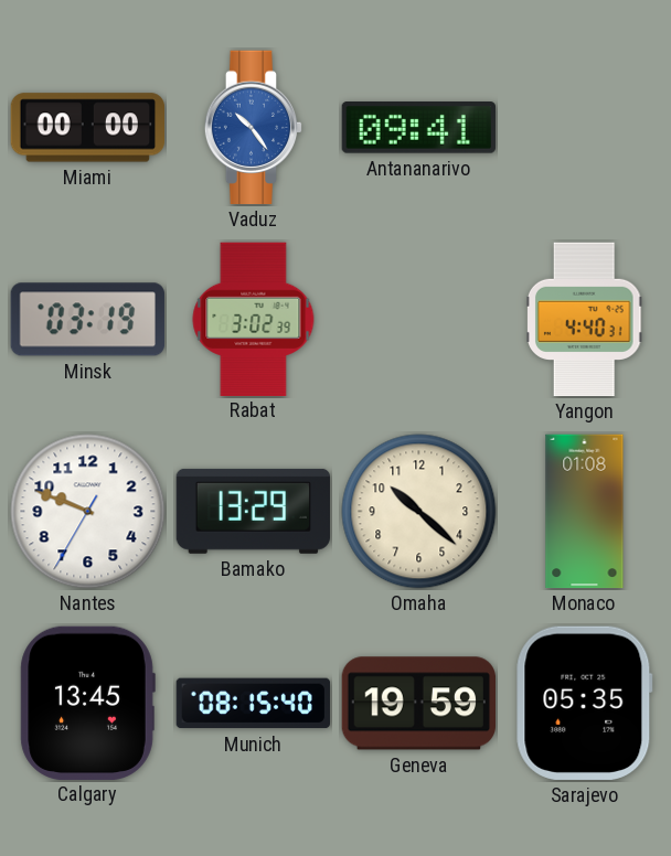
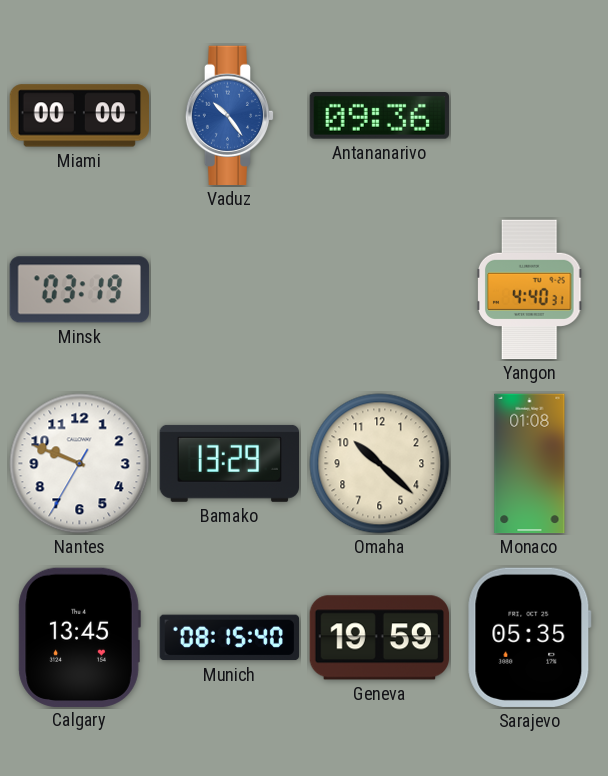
Antananarivo: 09:41 -> 09:36
Rabat: 3:02 -> none
